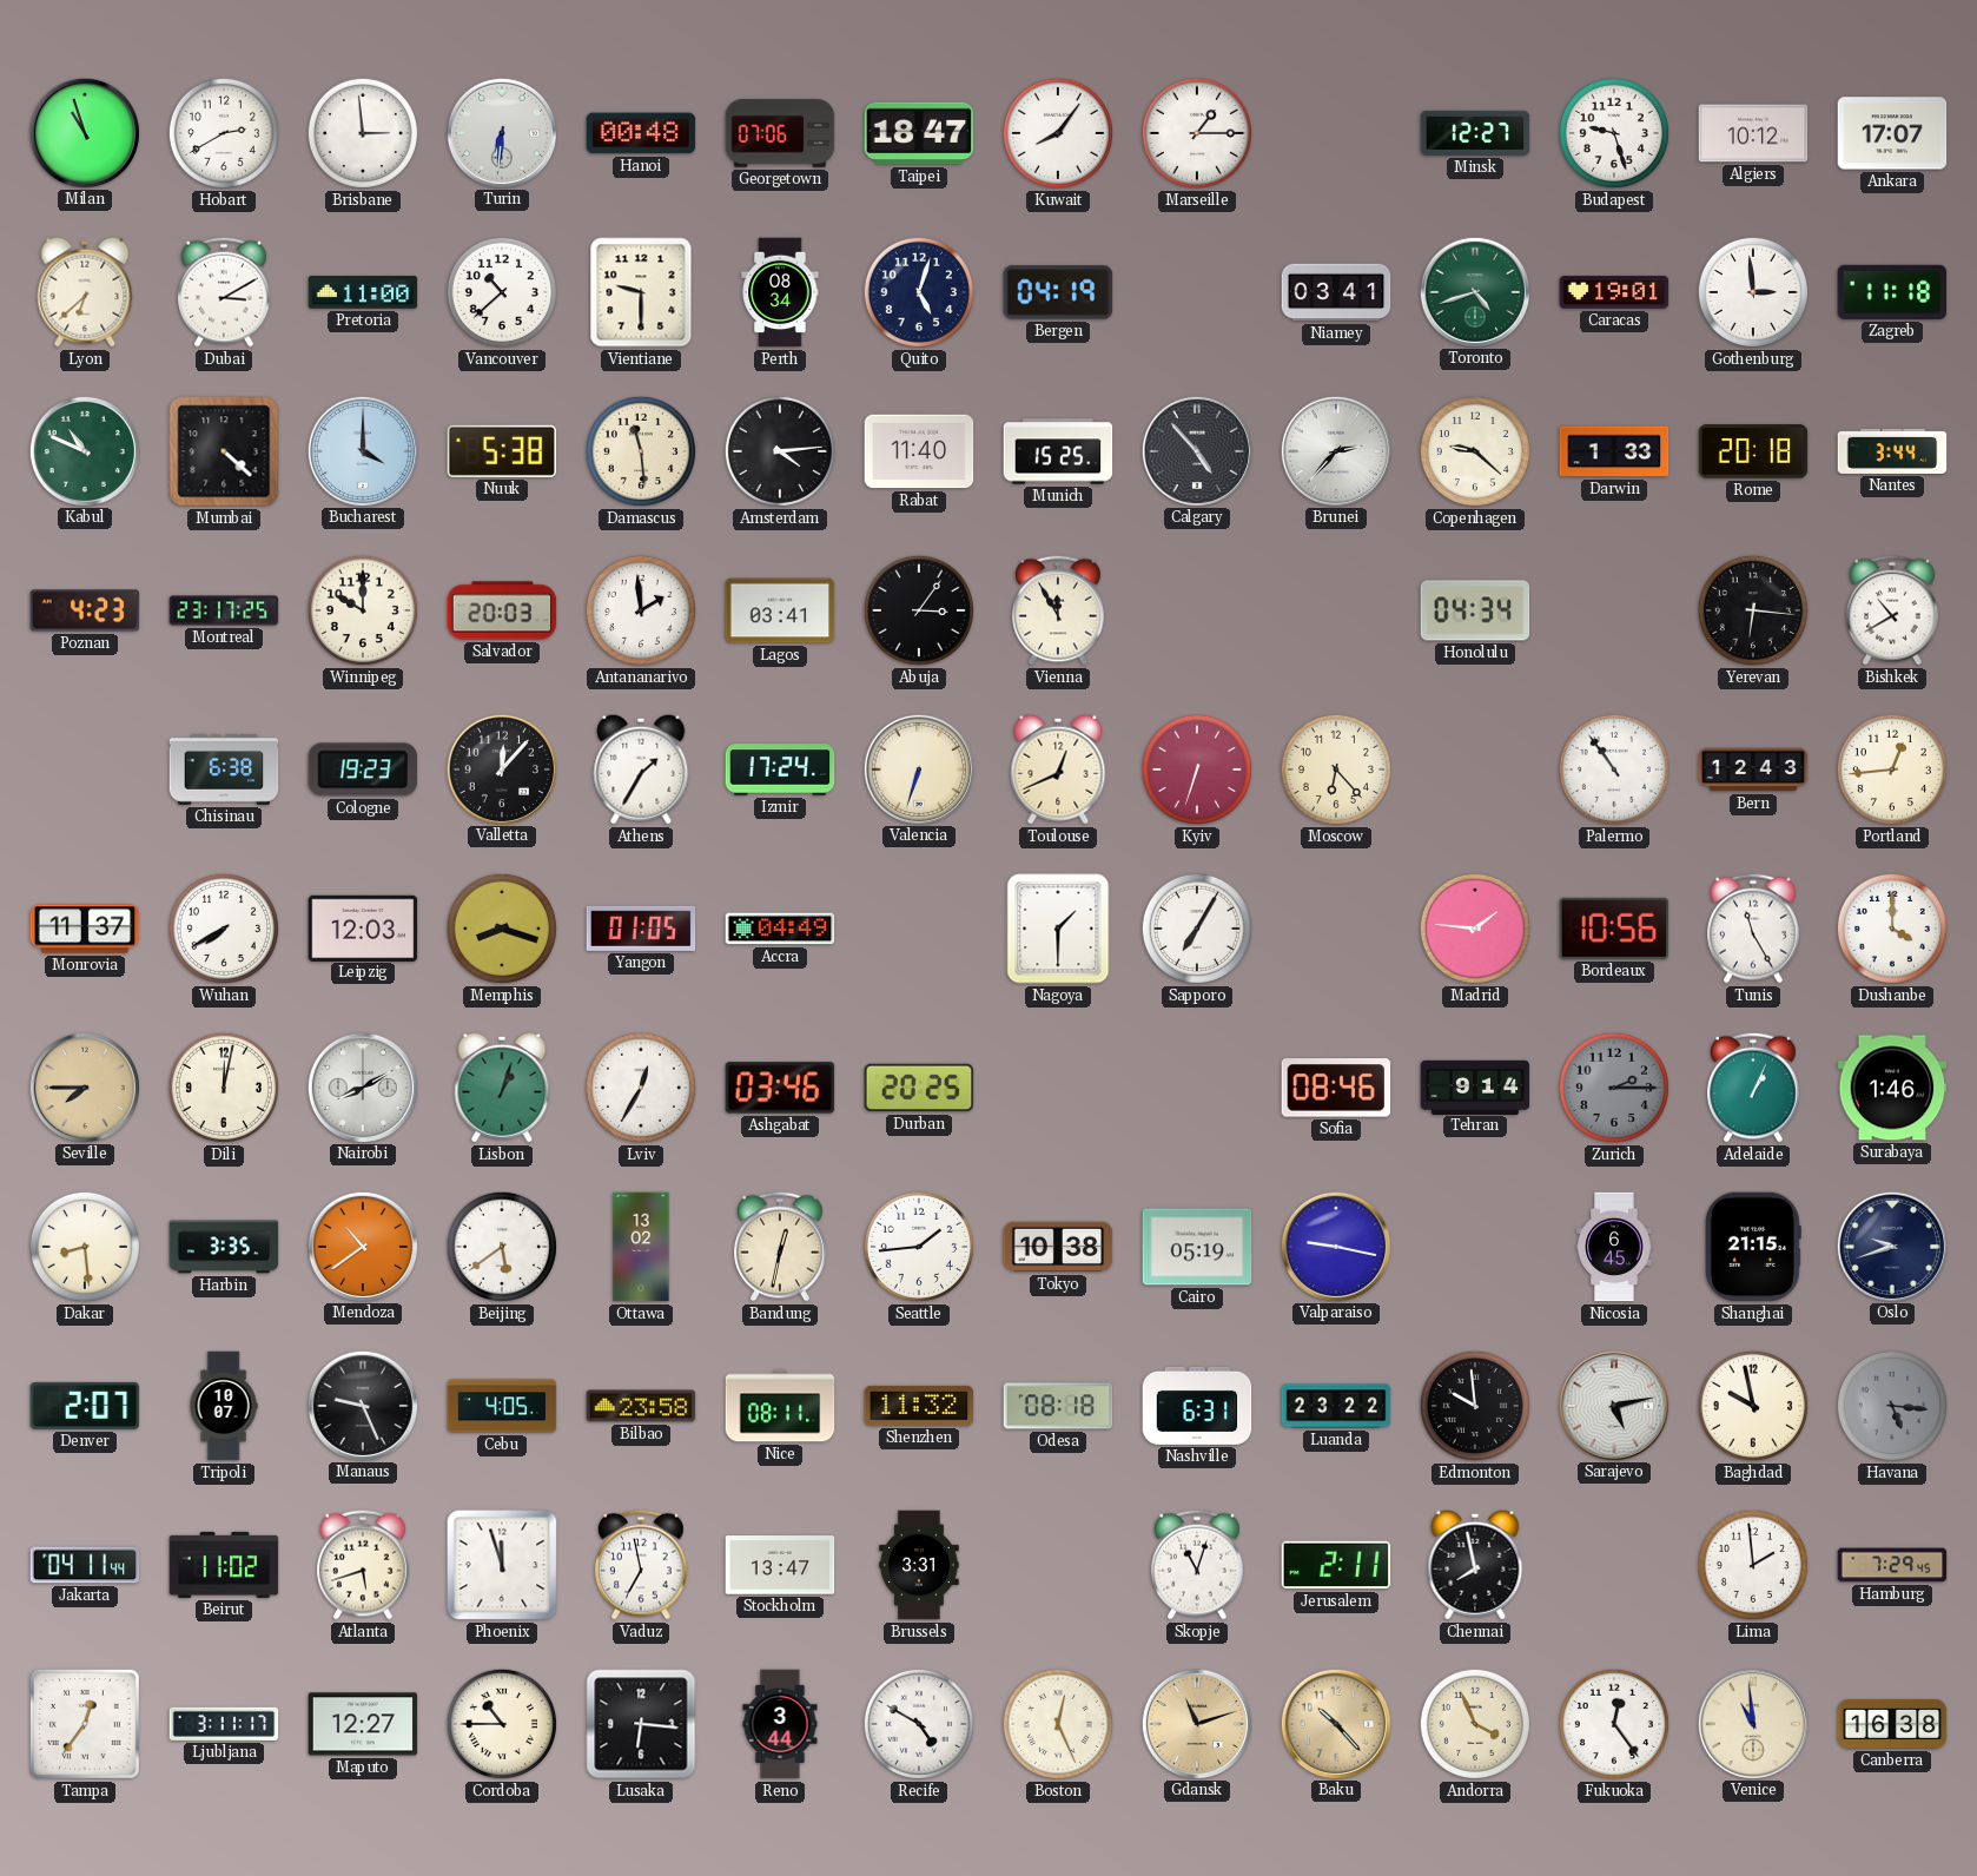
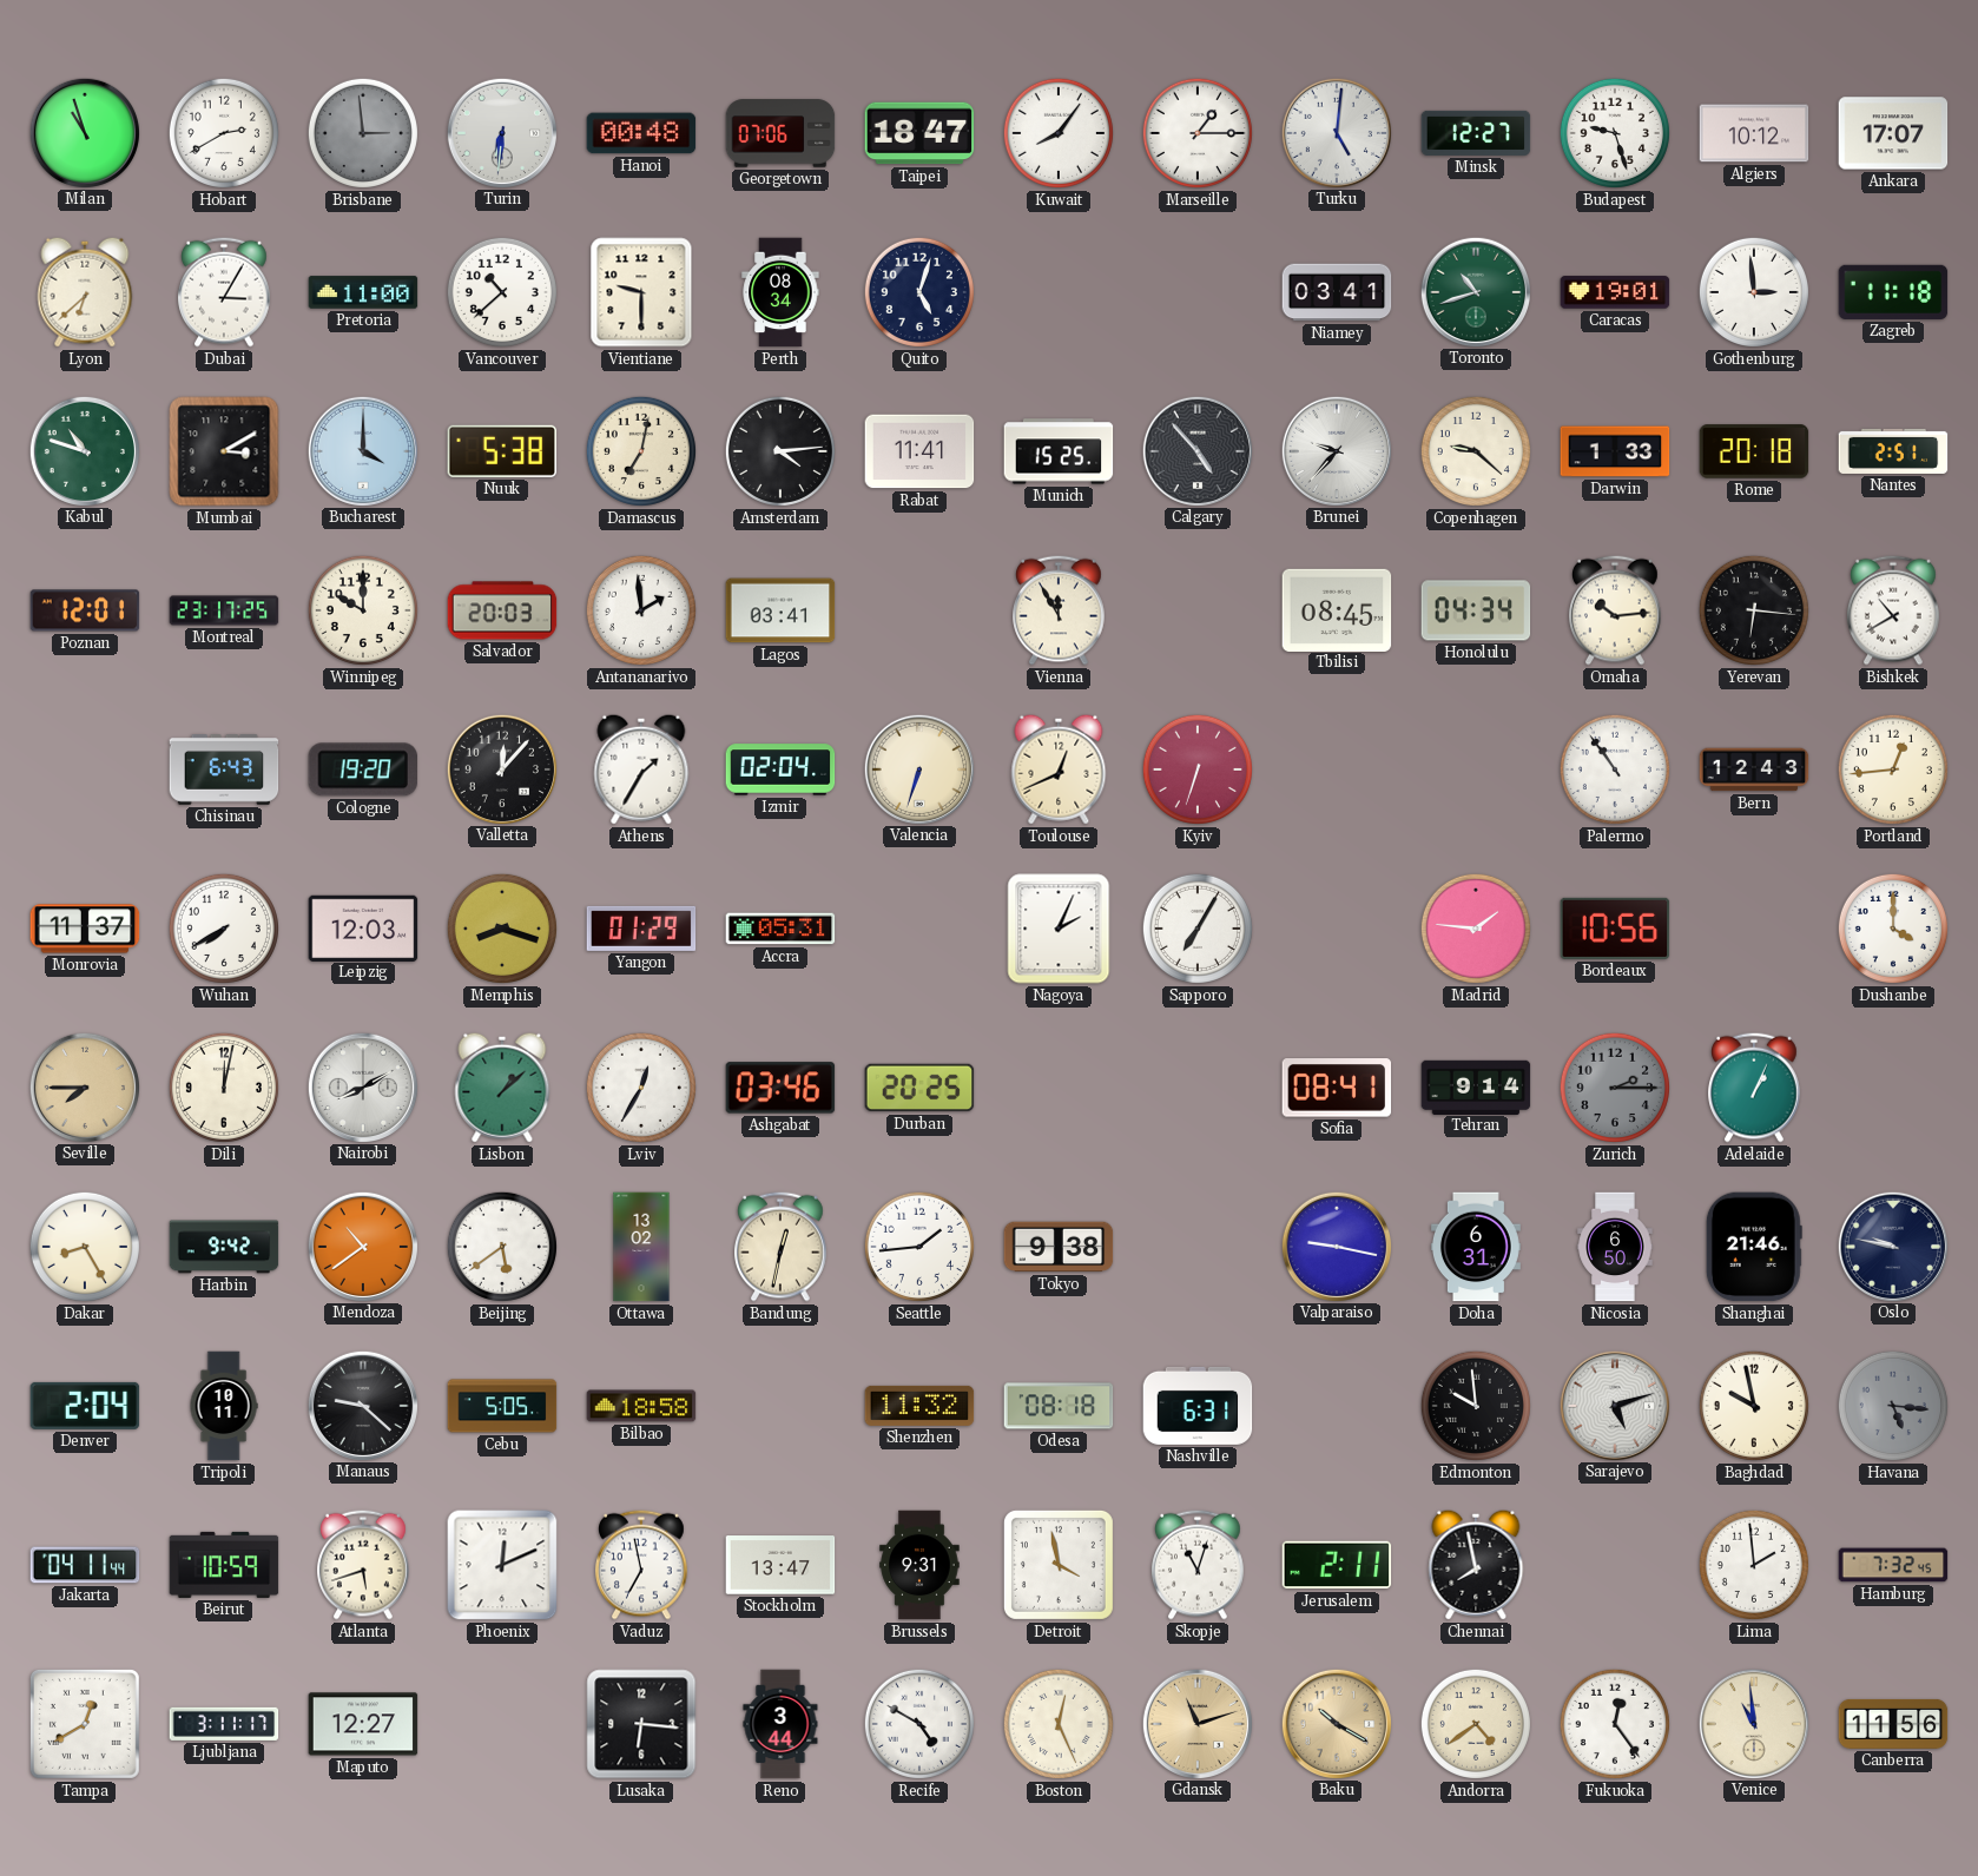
Brisbane dial: white -> grey
Turku: none -> 5:01
Dubai: 3:10 -> 3:05
Bergen: 04:19 -> none
Toronto: 4:42 -> 10:42
Kabul: 10:49 -> 10:48
Mumbai: 4:22 -> 3:10
Damascus: 11:29 -> 7:02
Rabat: 11:40 -> 11:41
Brunei: 2:37 -> 9:37
Nantes: 3:44 -> 2:51
Poznan: 4:23 -> 12:01
Abuja: 3:06 -> none
Tbilisi: none -> 08:45
Omaha: none -> 10:14
Chisinau: 6:38 -> 6:43
Cologne: 19:23 -> 19:20
Izmir: 17:24 -> 02:04
Moscow: 6:23 -> none
Yangon: 01:05 -> 01:29
Accra: 04:49 -> 05:31
Nagoya: 1:30 -> 2:04
Tunis: 11:25 -> none
Lisbon: 1:03 -> 1:08
Sofia: 08:46 -> 08:41
Surabaya: 1:46 -> none
Dakar: 8:29 -> 8:25
Harbin: 3:35 -> 9:42
Tokyo: 10:38 -> 9:38
Cairo: 05:19 -> none
Doha: none -> 6:31
Nicosia: 6:45 -> 6:50
Shanghai: 21:15 -> 21:46
Oslo: 9:42 -> 9:47
Denver: 2:07 -> 2:04
Tripoli: 10:07 -> 10:11
Manaus: 9:26 -> 9:22
Cebu: 4:05 -> 5:05
Bilbao: 23:58 -> 18:58
Nice: 08:11 -> none
Luanda: 23:22 -> none
Sarajevo: 5:13 -> 5:12
Beirut: 11:02 -> 10:59
Phoenix: 11:57 -> 12:11
Brussels: 3:31 -> 9:31
Detroit: none -> 3:58
Hamburg: 7:29 -> 7:32
Tampa: 12:36 -> 12:40
Cordoba: 10:45 -> none
Baku: 10:23 -> 10:20
Andorra: 3:56 -> 4:39
Canberra: 16:38 -> 11:56
